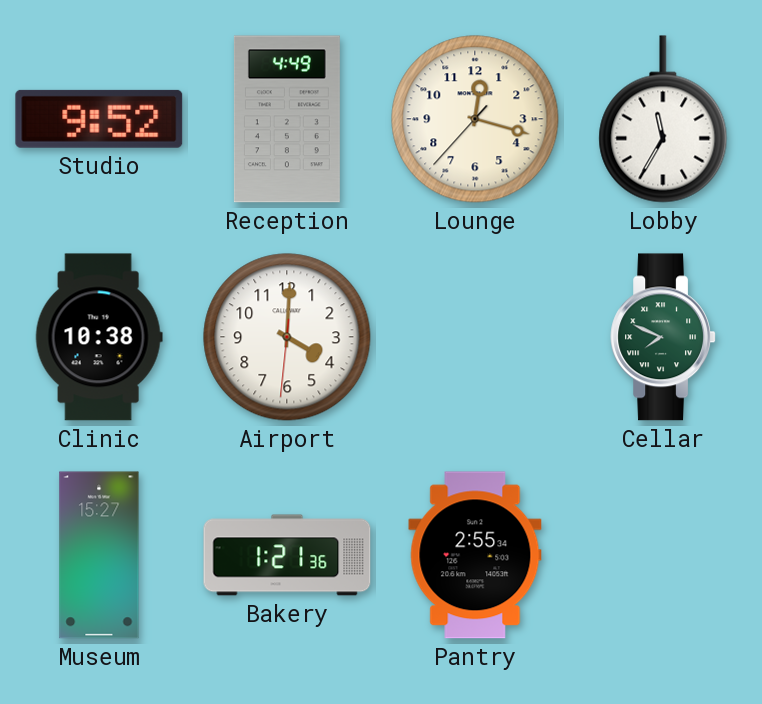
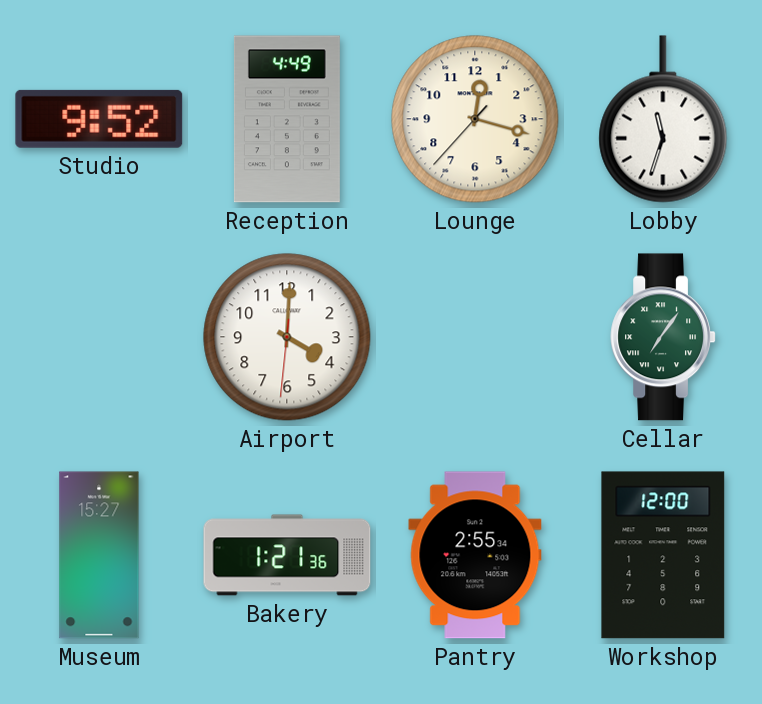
Lobby: 11:35 -> 11:33
Clinic: 10:38 -> none
Cellar: 7:49 -> 7:06
Workshop: none -> 12:00
